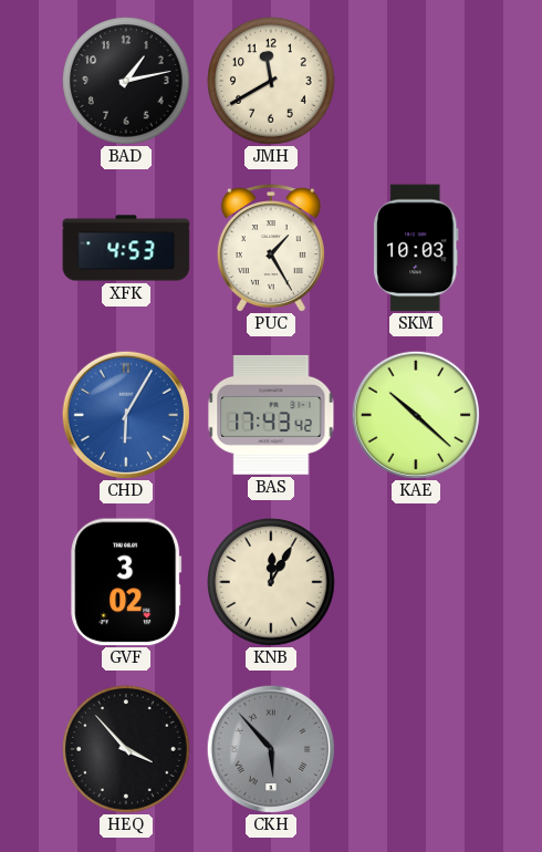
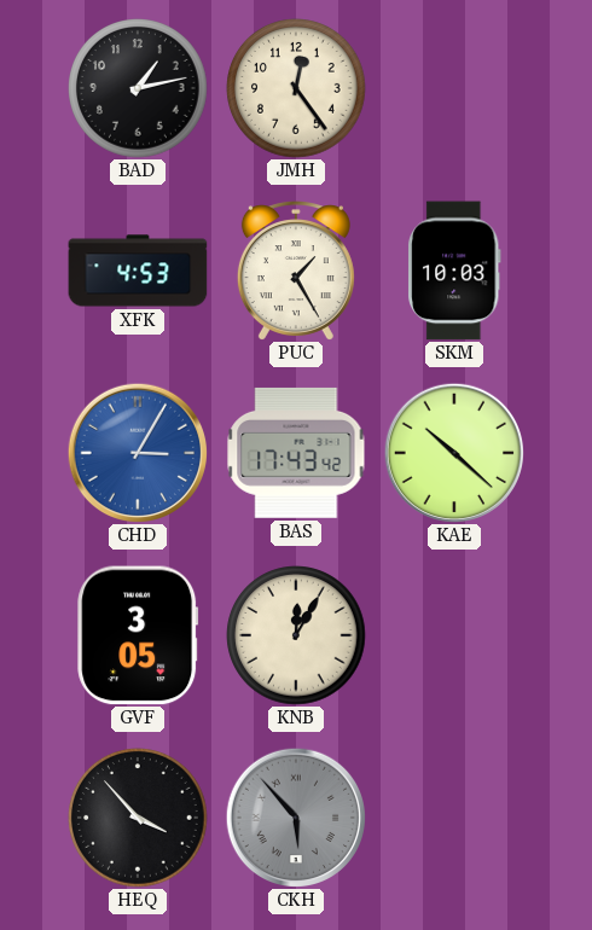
JMH: 11:40 -> 12:24
CHD: 6:05 -> 3:05
GVF: 3:02 -> 3:05
